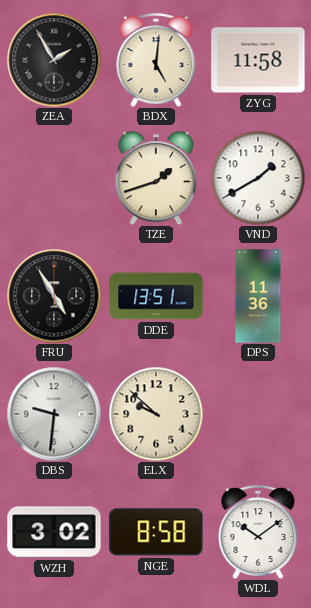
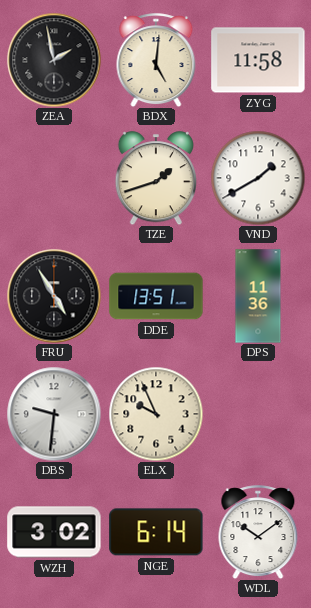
ZEA: 1:55 -> 1:58
ELX: 9:52 -> 9:56
NGE: 8:58 -> 6:14
